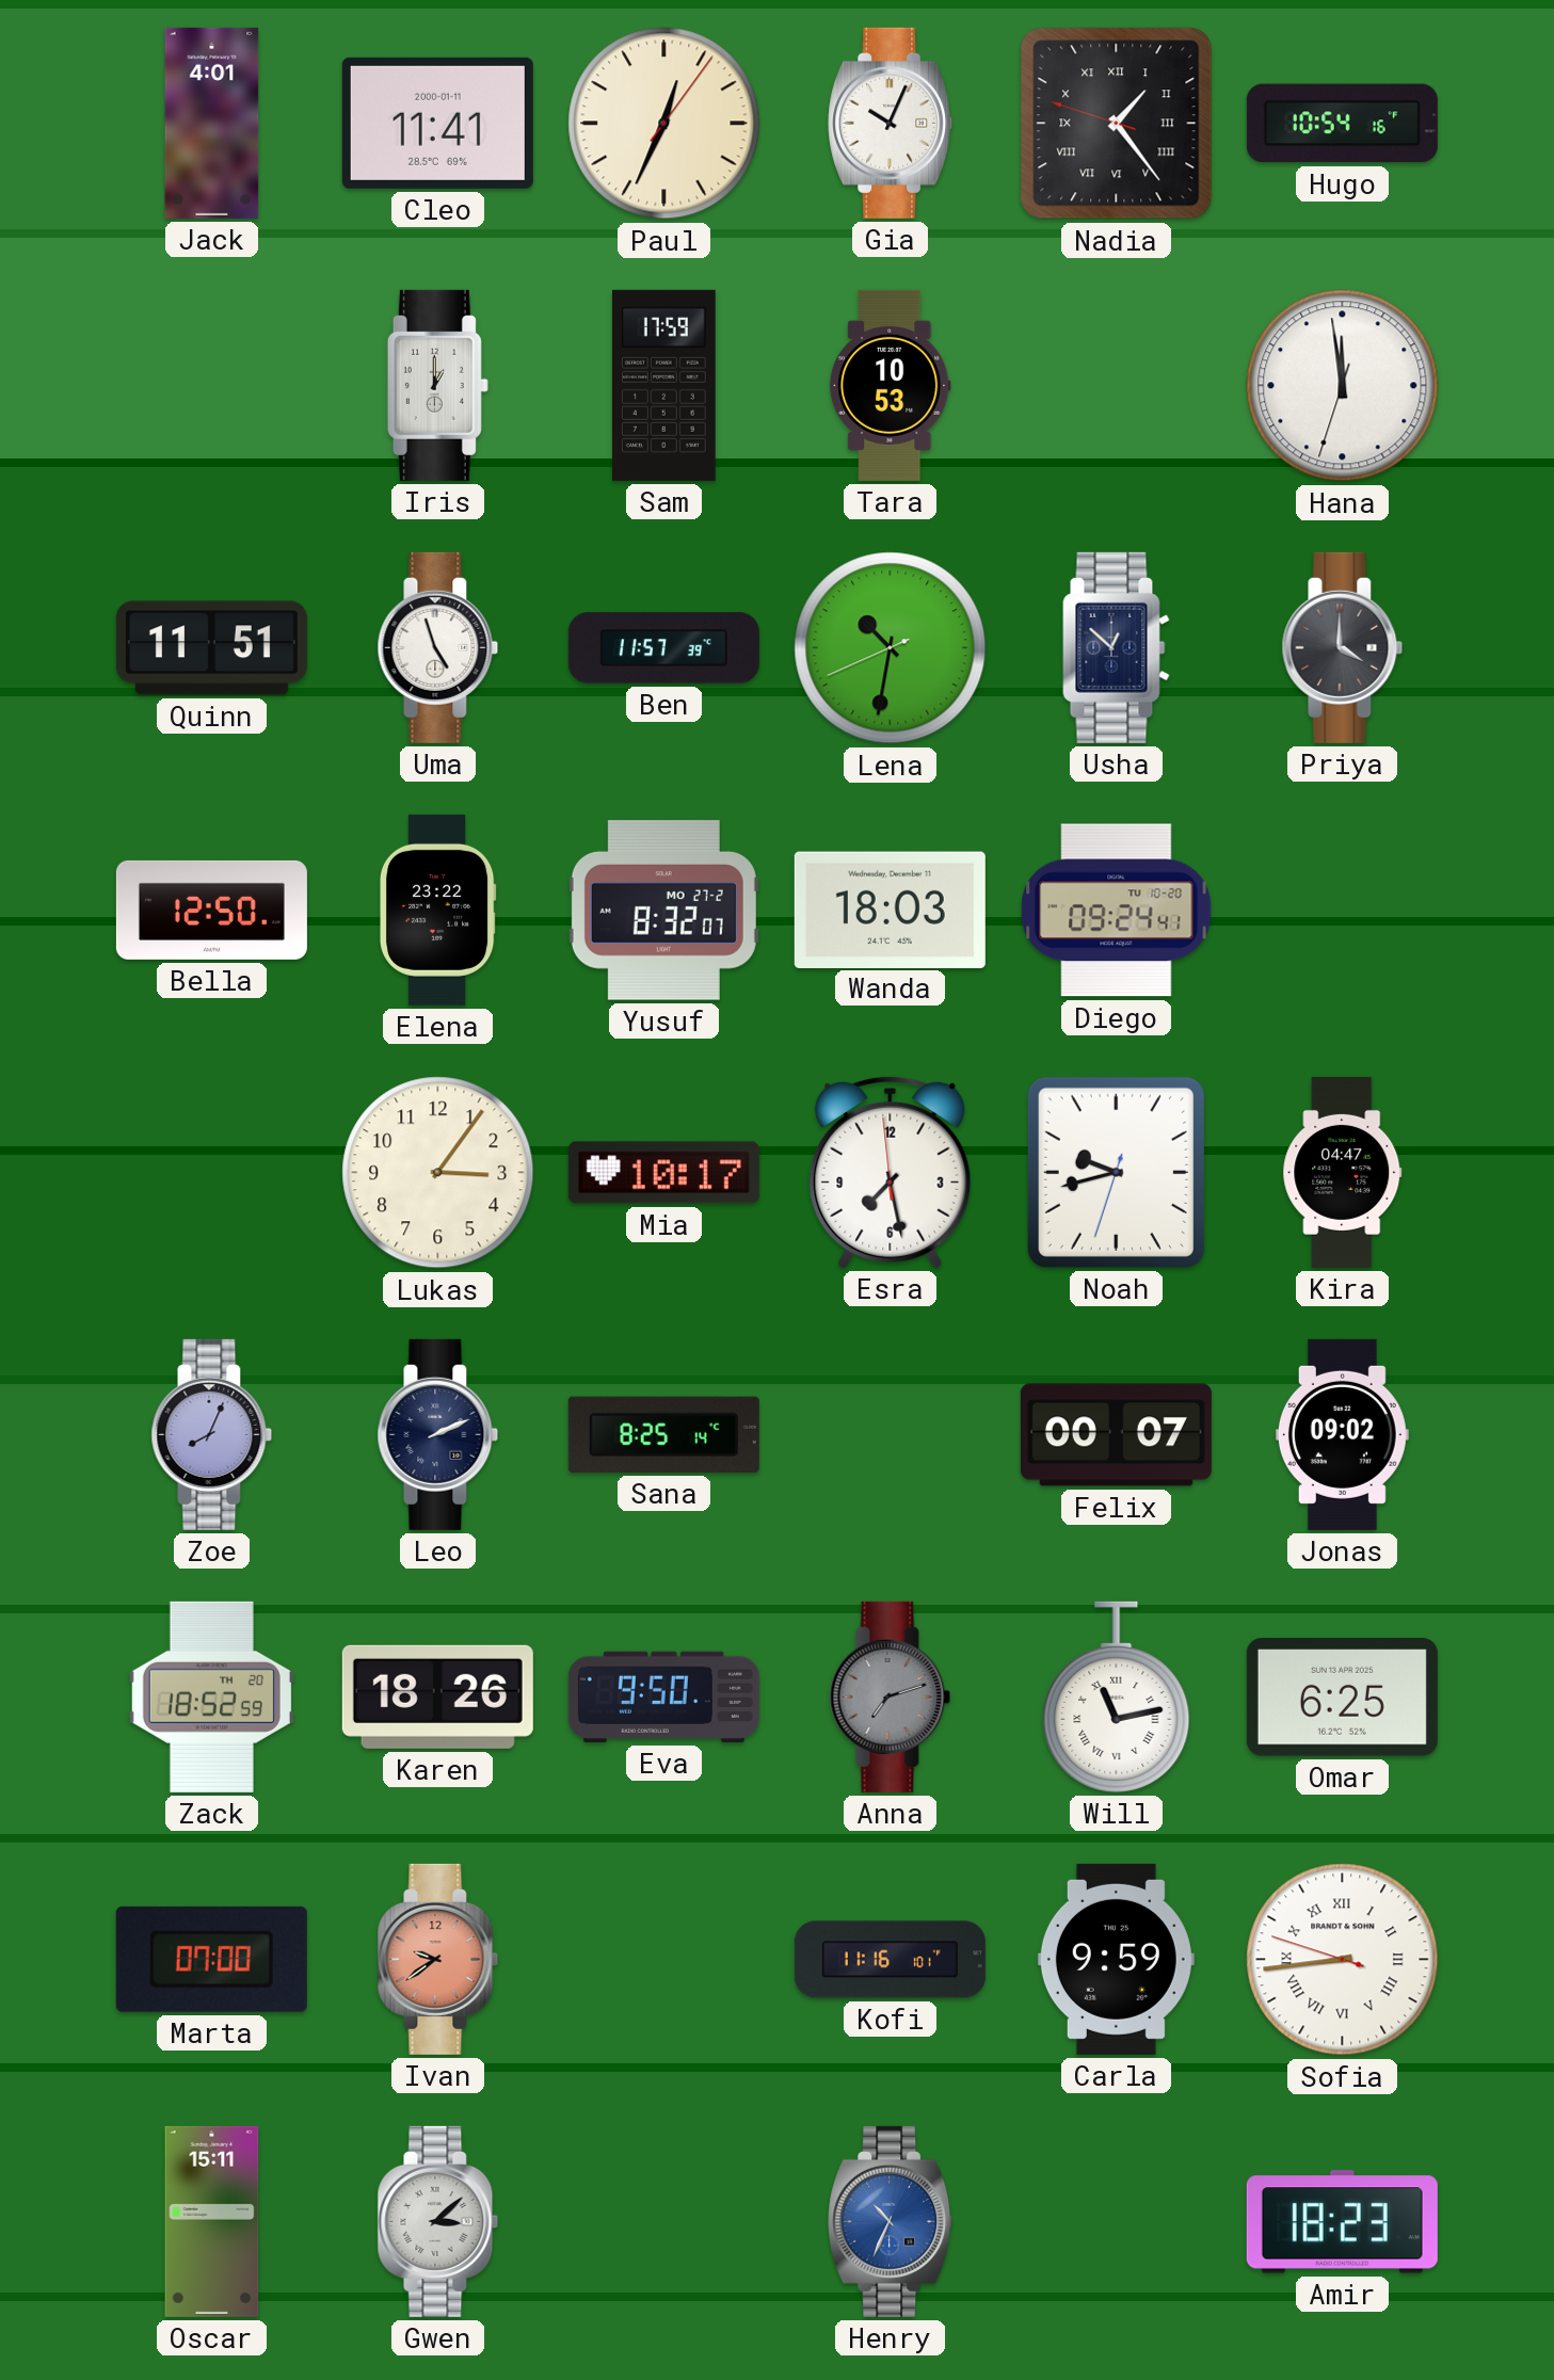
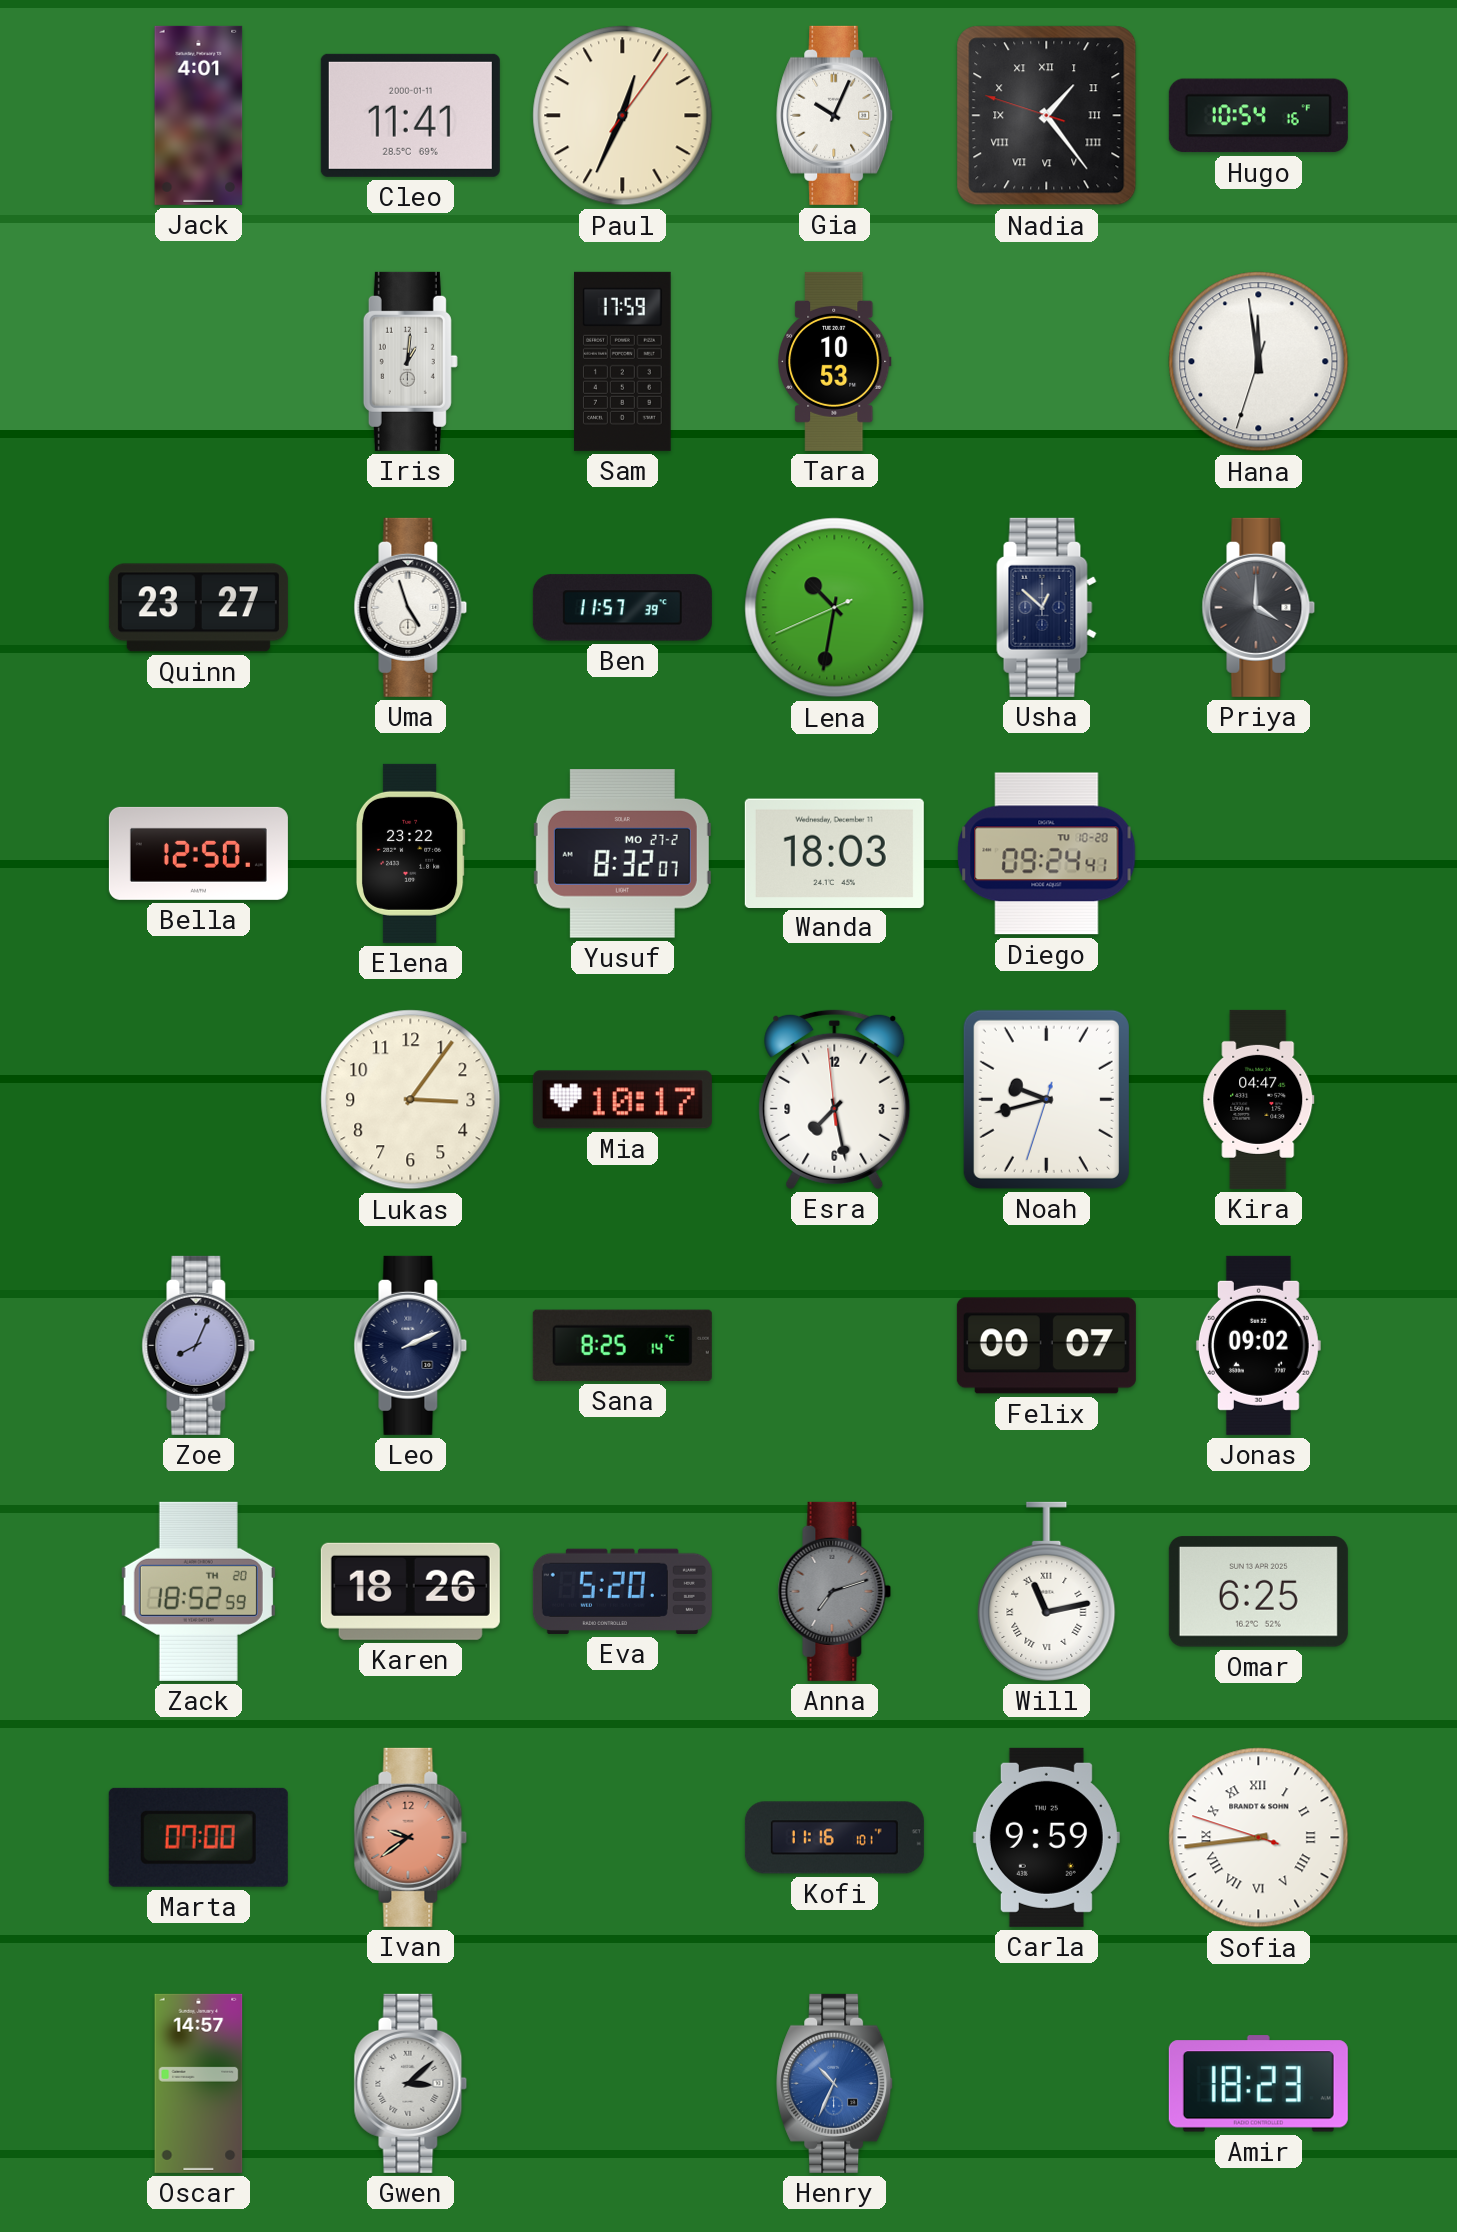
Iris: 1:00 -> 1:01
Quinn: 11:51 -> 23:27
Eva: 9:50 -> 5:20
Oscar: 15:11 -> 14:57
